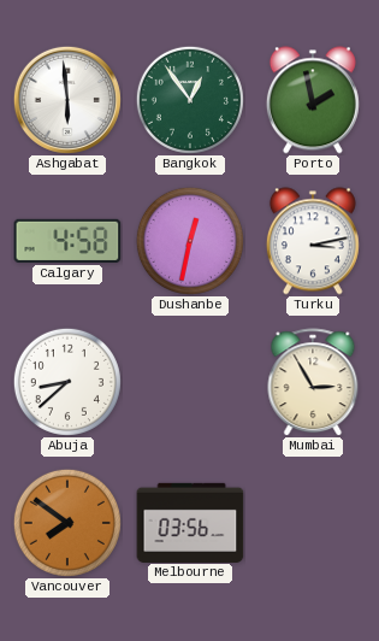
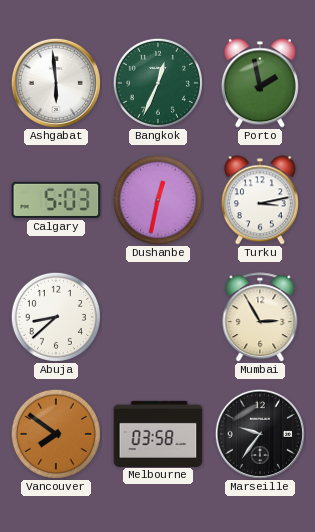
Bangkok: 12:54 -> 12:34
Calgary: 4:58 -> 5:03
Melbourne: 03:56 -> 03:58
Marseille: none -> 9:36
